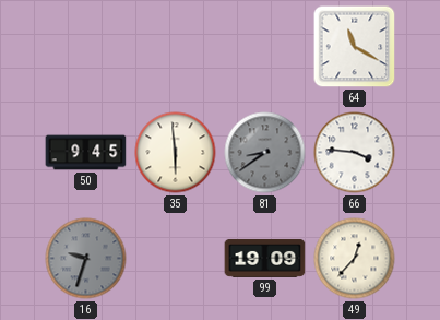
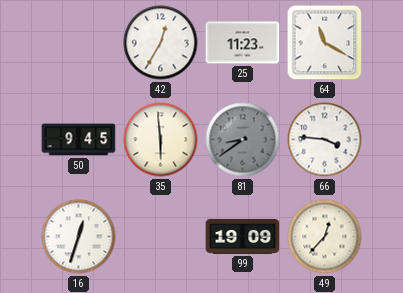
42: none -> 12:35
25: none -> 11:23
16: 9:33 -> 12:33
16 dial: grey -> white
